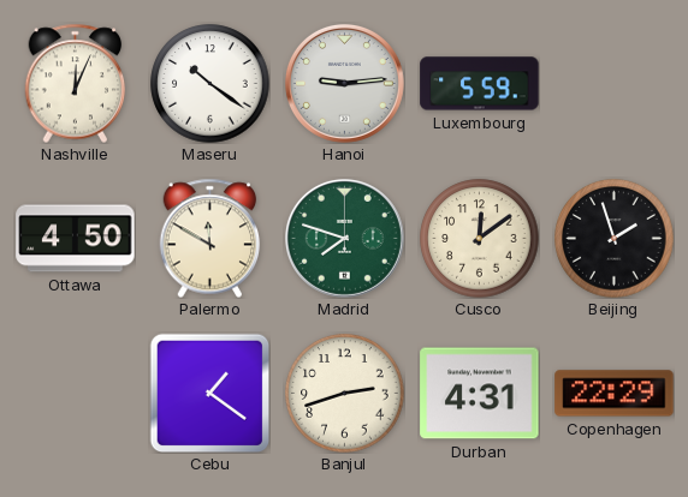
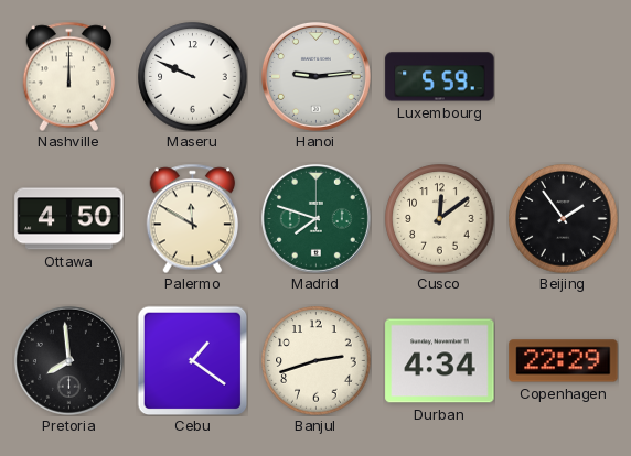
Nashville: 12:04 -> 12:00
Maseru: 10:21 -> 9:49
Beijing: 1:57 -> 1:54
Pretoria: none -> 7:59
Durban: 4:31 -> 4:34
